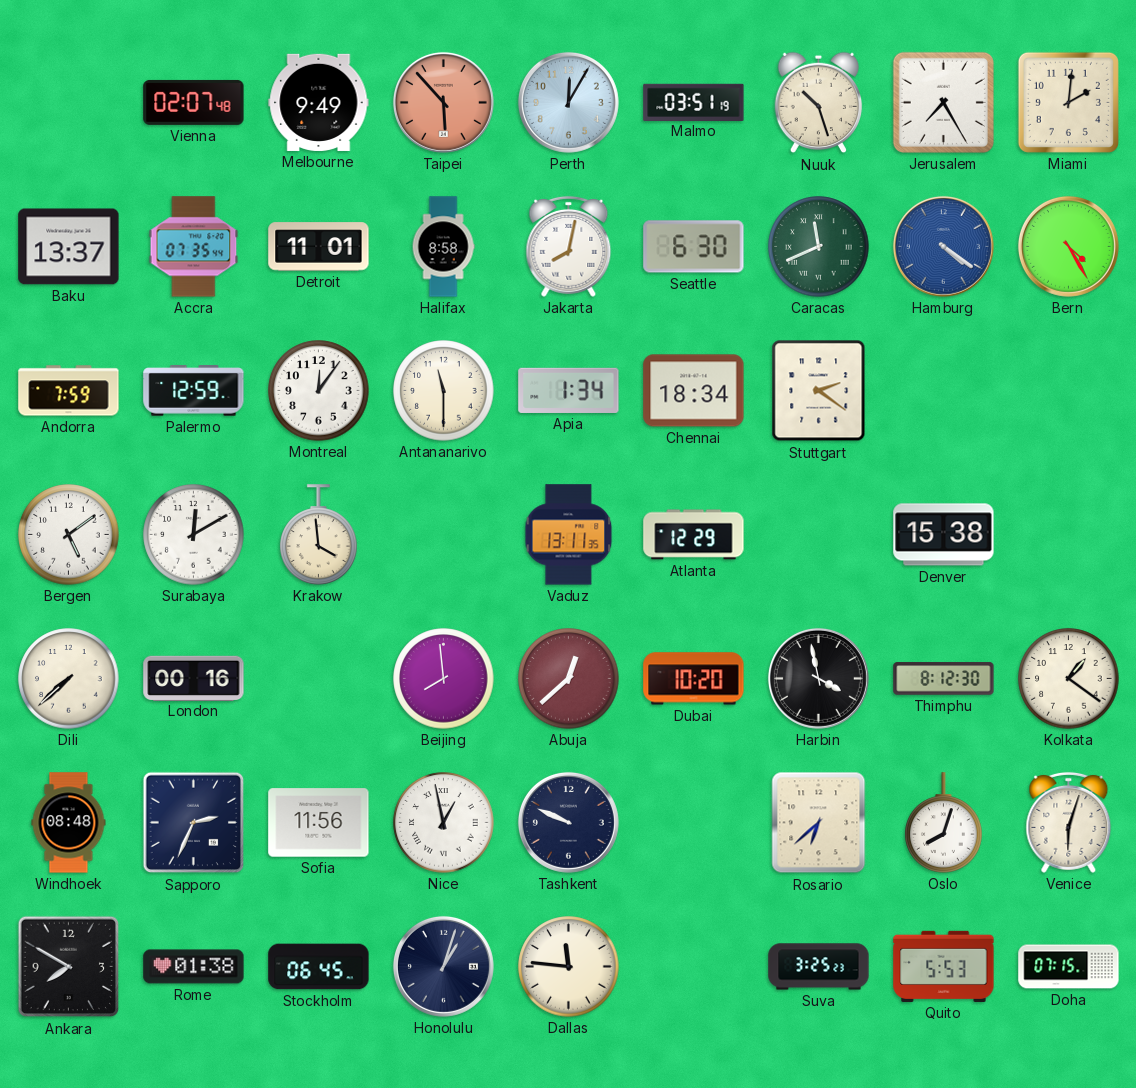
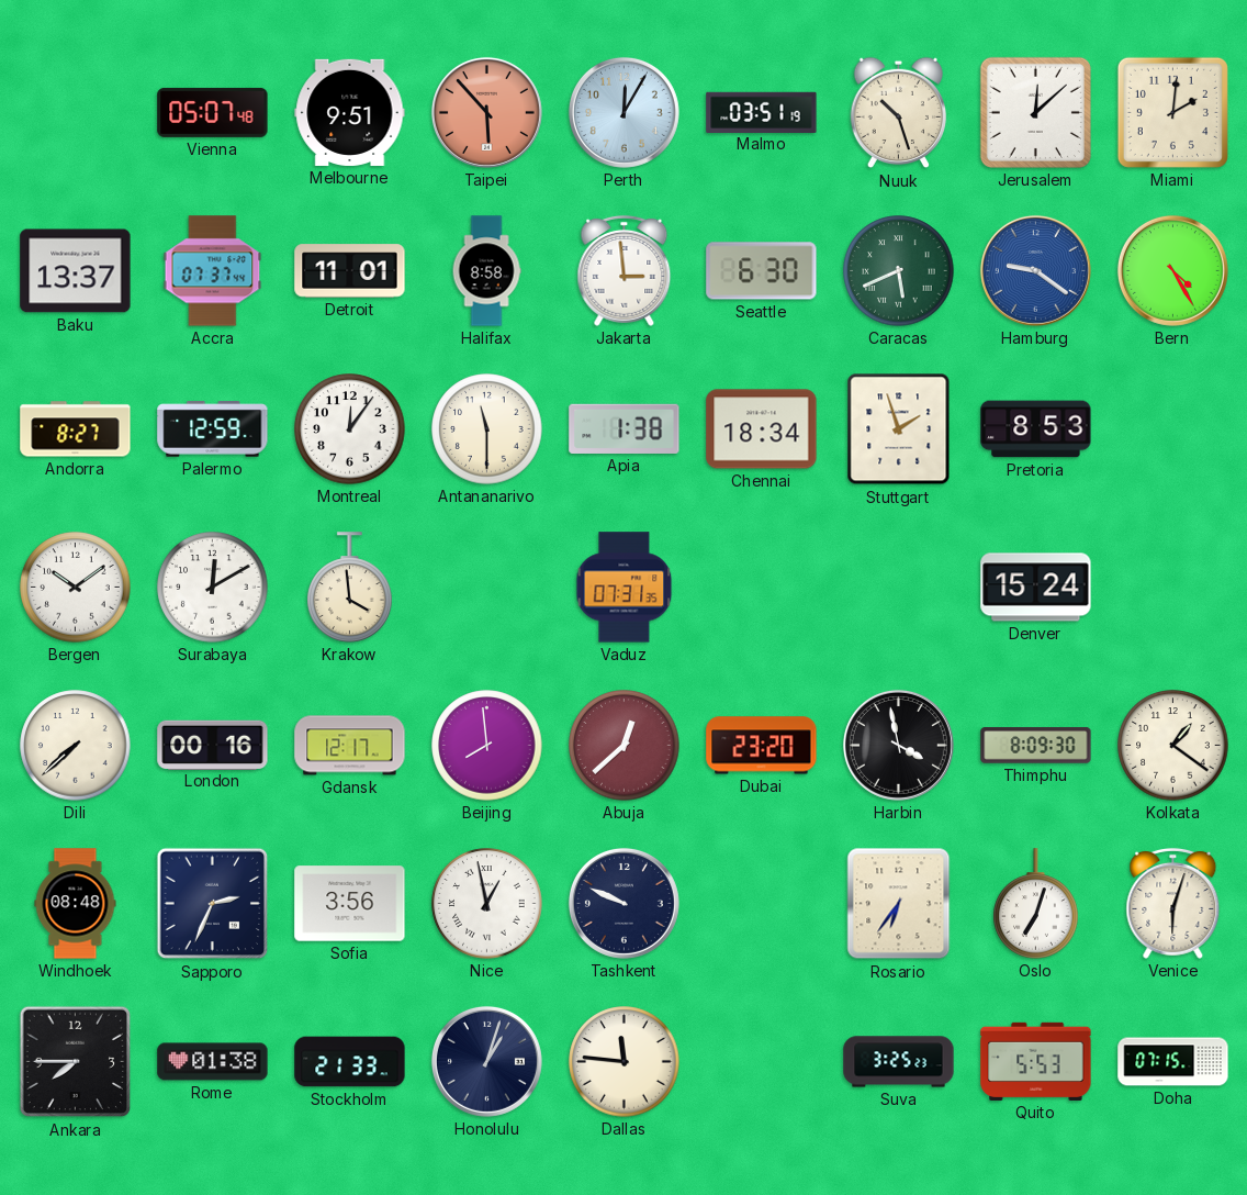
Vienna: 02:07 -> 05:07
Melbourne: 9:49 -> 9:51
Jerusalem: 7:25 -> 12:08
Accra: 07:35 -> 07:37
Jakarta: 8:02 -> 2:59
Caracas: 11:41 -> 5:41
Hamburg: 4:21 -> 9:21
Andorra: 7:59 -> 8:27
Apia: 1:34 -> 1:38
Stuttgart: 2:21 -> 1:57
Pretoria: none -> 8:53
Bergen: 5:09 -> 10:09
Vaduz: 13:11 -> 07:31
Atlanta: 12:29 -> none
Denver: 15:38 -> 15:24
Gdansk: none -> 12:17
Dubai: 10:20 -> 23:20
Thimphu: 8:12 -> 8:09
Sofia: 11:56 -> 3:56
Rosario: 6:38 -> 6:36
Oslo: 8:03 -> 7:03
Ankara: 7:50 -> 7:45
Stockholm: 06:45 -> 21:33
